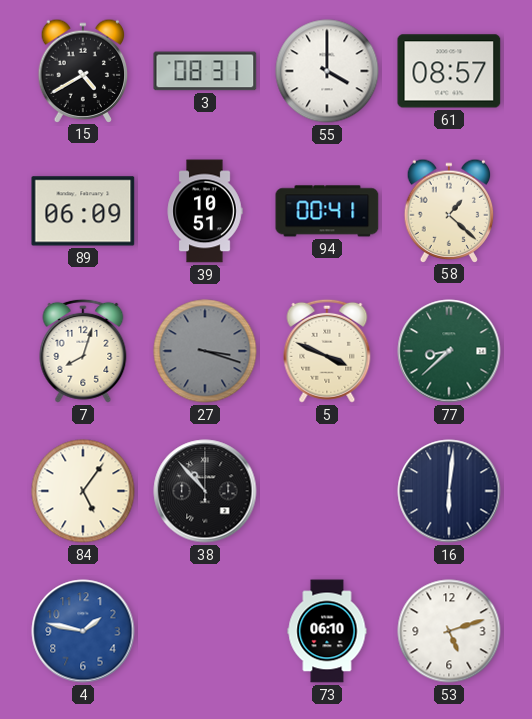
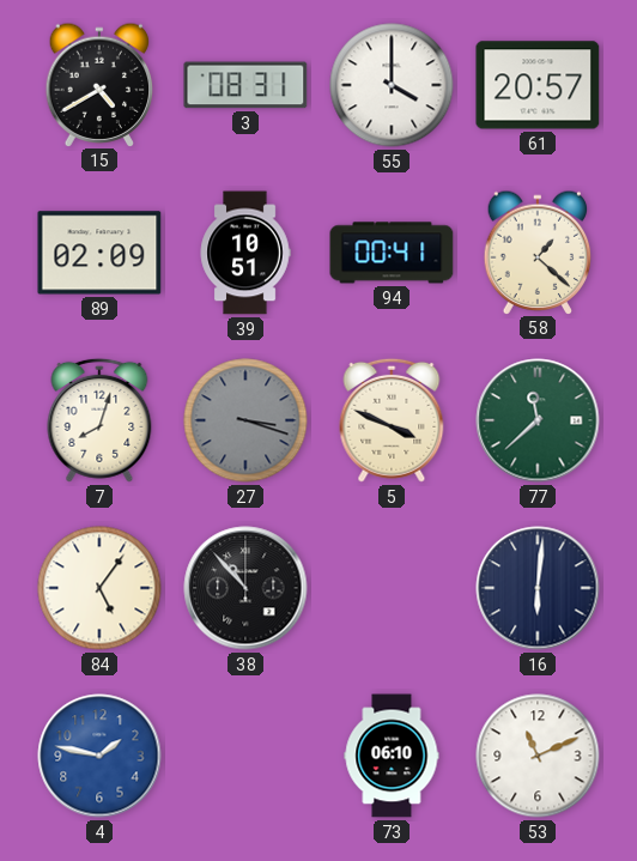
61: 08:57 -> 20:57
89: 06:09 -> 02:09
77: 8:38 -> 11:38
53: 5:12 -> 11:11
